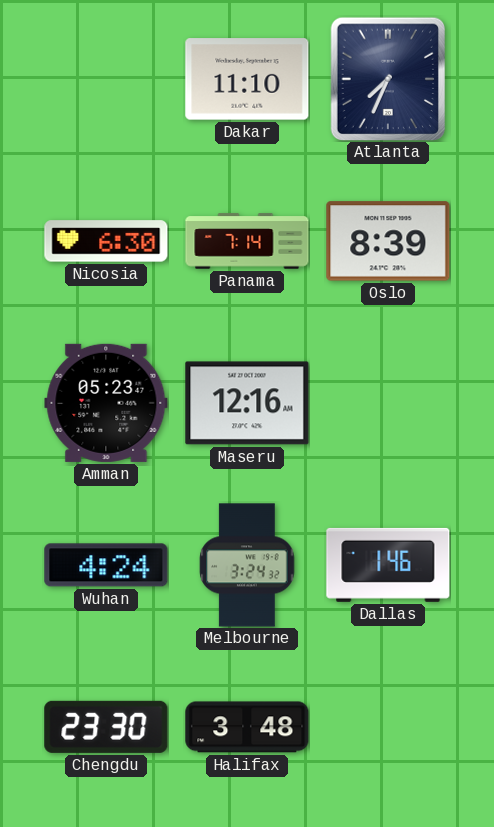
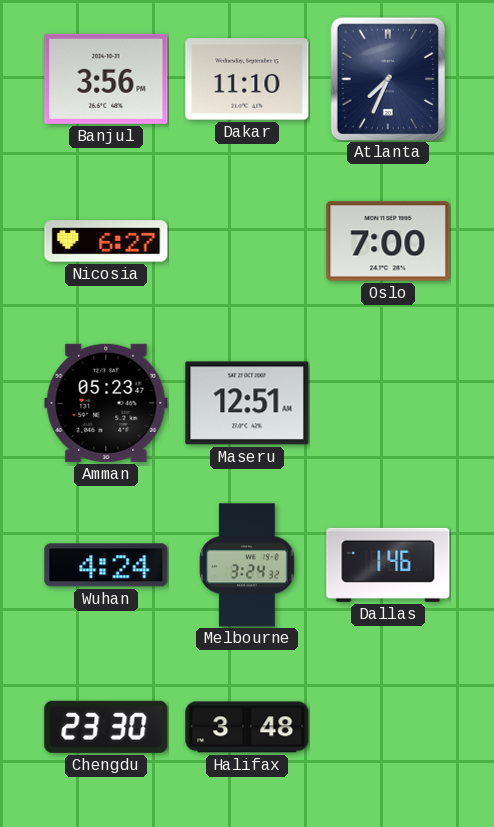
Banjul: none -> 3:56
Nicosia: 6:30 -> 6:27
Panama: 7:14 -> none
Oslo: 8:39 -> 7:00
Maseru: 12:16 -> 12:51
